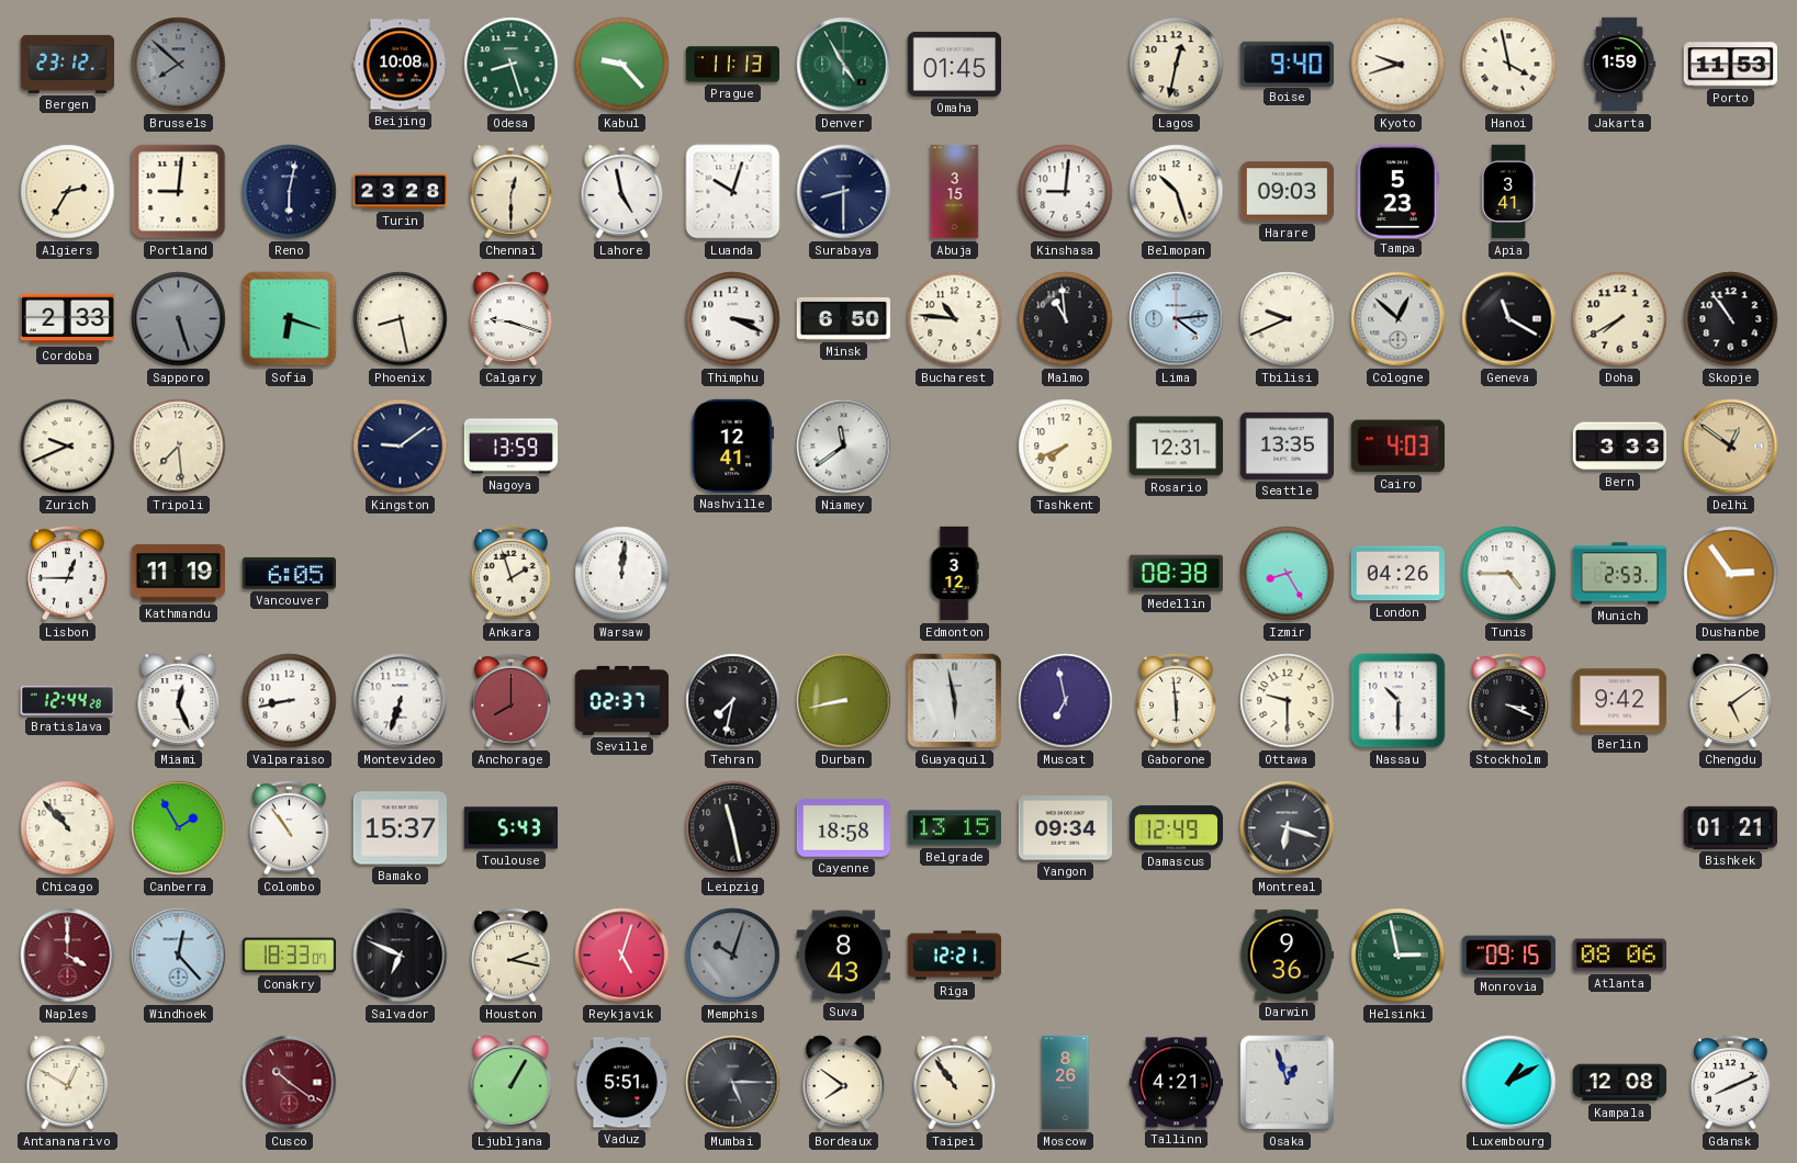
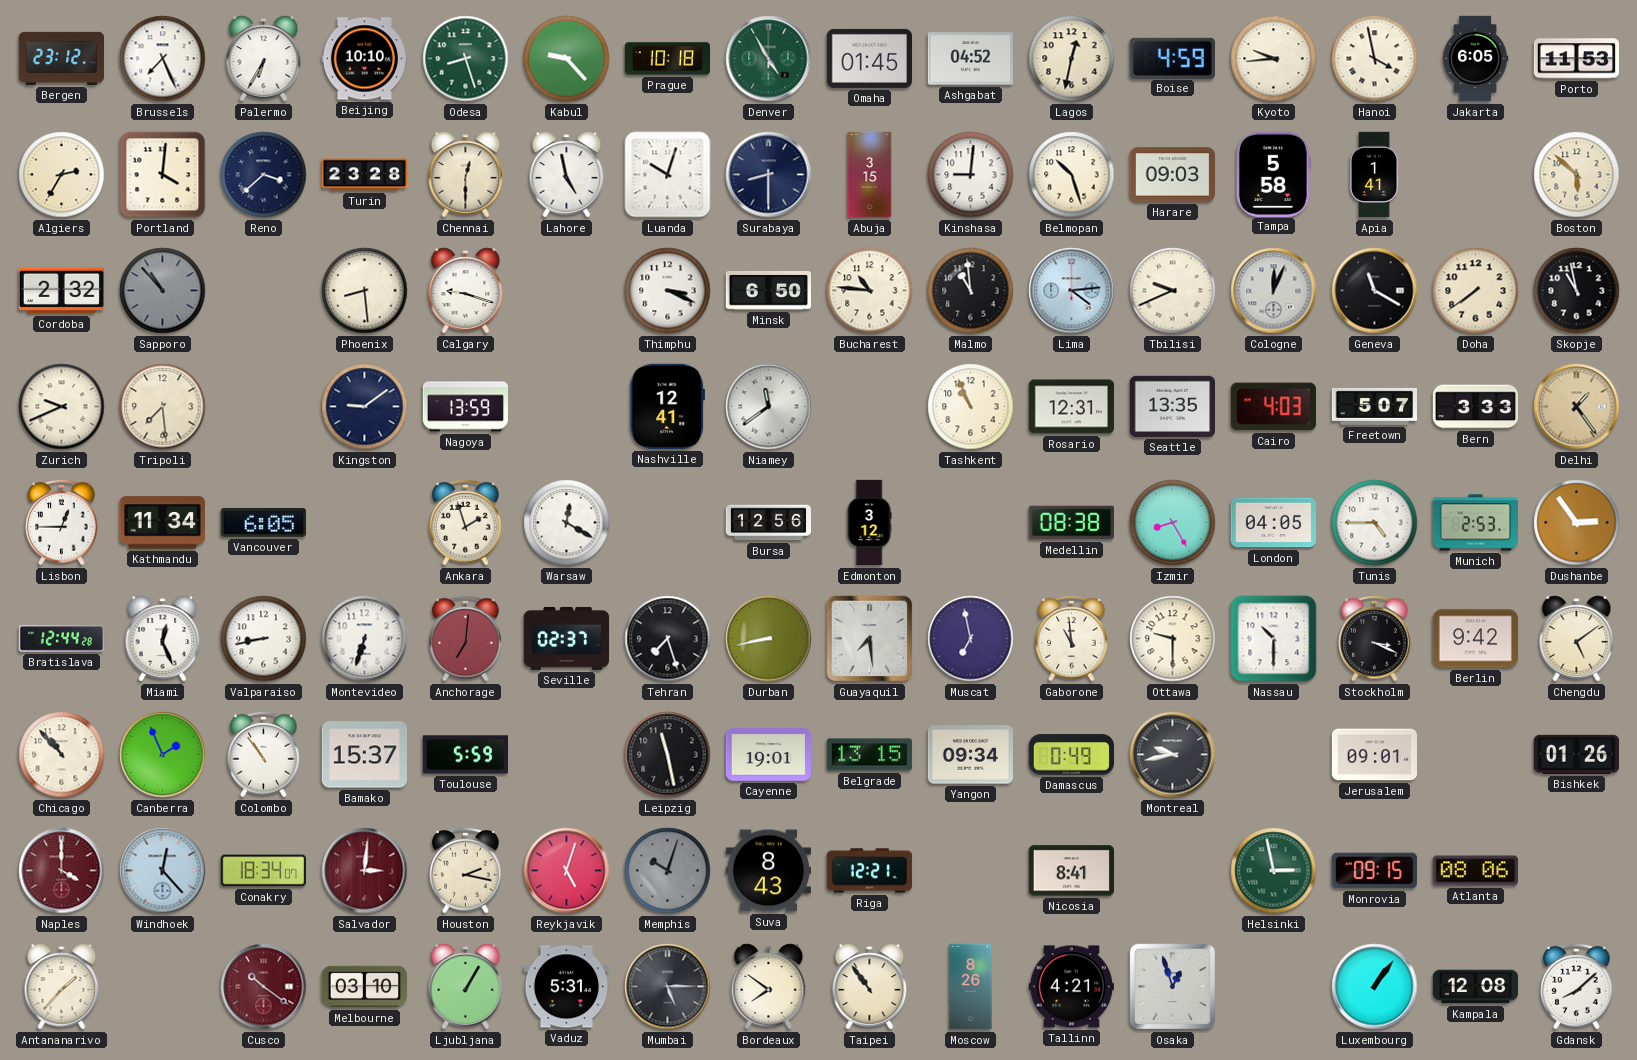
Brussels: 7:52 -> 7:26
Brussels dial: grey -> white
Palermo: none -> 6:35
Beijing: 10:08 -> 10:10
Prague: 11:13 -> 10:18
Ashgabat: none -> 04:52
Boise: 9:40 -> 4:59
Kyoto: 9:42 -> 9:44
Jakarta: 1:59 -> 6:05
Portland: 9:01 -> 4:01
Reno: 6:02 -> 3:38
Tampa: 5:23 -> 5:58
Apia: 3:41 -> 1:41
Boston: none -> 5:52
Cordoba: 2:33 -> 2:32
Sapporo: 5:27 -> 10:53
Sofia: 6:18 -> none
Phoenix: 8:28 -> 8:29
Cologne: 12:52 -> 12:04
Doha: 7:40 -> 7:39
Skopje: 10:54 -> 10:58
Tashkent: 7:41 -> 10:56
Freetown: none -> 5:07
Delhi: 12:51 -> 1:24
Kathmandu: 11:19 -> 11:34
Warsaw: 12:01 -> 12:20
Bursa: none -> 12:56
London: 04:26 -> 04:05
Anchorage: 8:00 -> 7:01
Tehran: 7:32 -> 7:27
Guayaquil: 5:58 -> 7:29
Gaborone: 5:59 -> 10:59
Canberra: 1:55 -> 1:56
Toulouse: 5:43 -> 5:59
Cayenne: 18:58 -> 19:01
Damascus: 12:49 -> 0:49
Montreal: 6:18 -> 9:43
Jerusalem: none -> 09:01
Bishkek: 01:21 -> 01:26
Conakry: 18:33 -> 18:34
Salvador: 6:49 -> 3:01
Salvador dial: black -> burgundy
Nicosia: none -> 8:41
Darwin: 9:36 -> none
Antananarivo: 12:50 -> 1:37
Melbourne: none -> 03:10
Vaduz: 5:51 -> 5:31
Luxembourg: 1:10 -> 1:06
Gdansk: 8:11 -> 8:08
